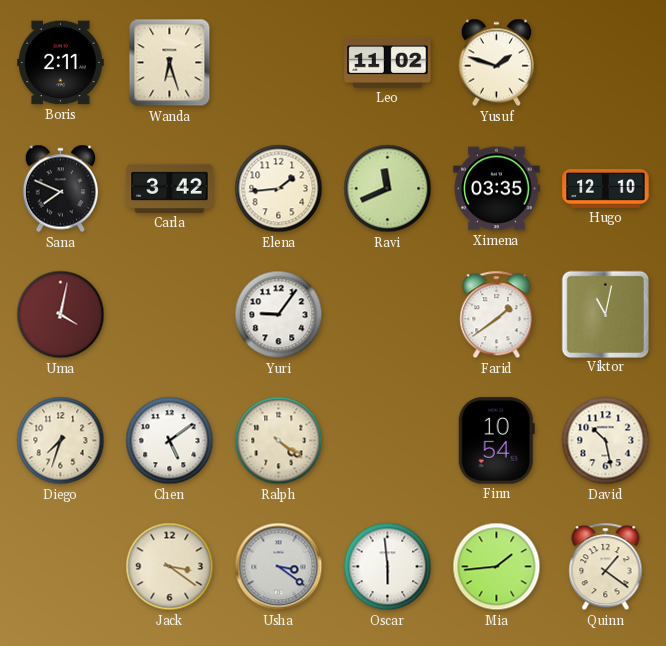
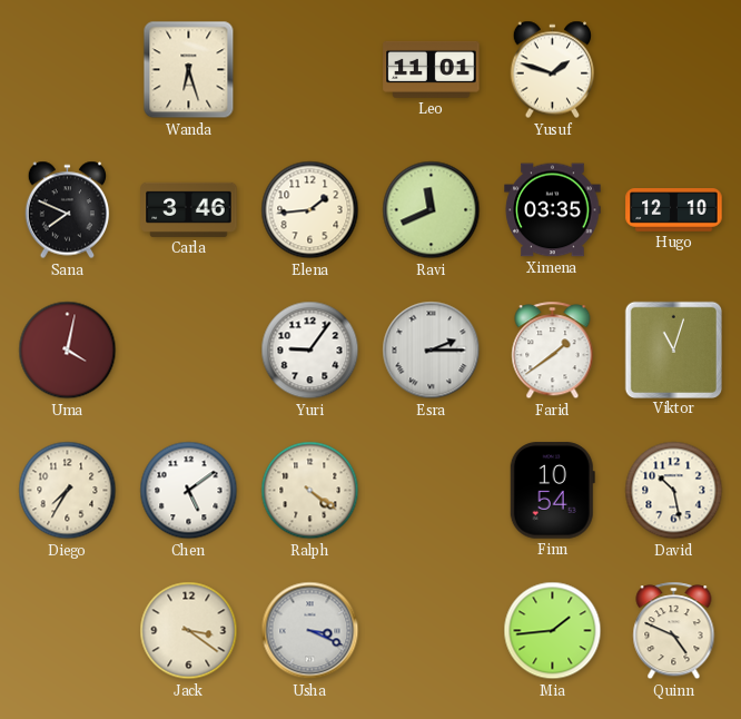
Boris: 2:11 -> none
Leo: 11:02 -> 11:01
Carla: 3:42 -> 3:46
Esra: none -> 2:15
Viktor: 11:02 -> 11:03
Diego: 7:33 -> 7:35
Usha: 3:21 -> 3:19
Oscar: 5:59 -> none
Quinn: 1:21 -> 4:49
